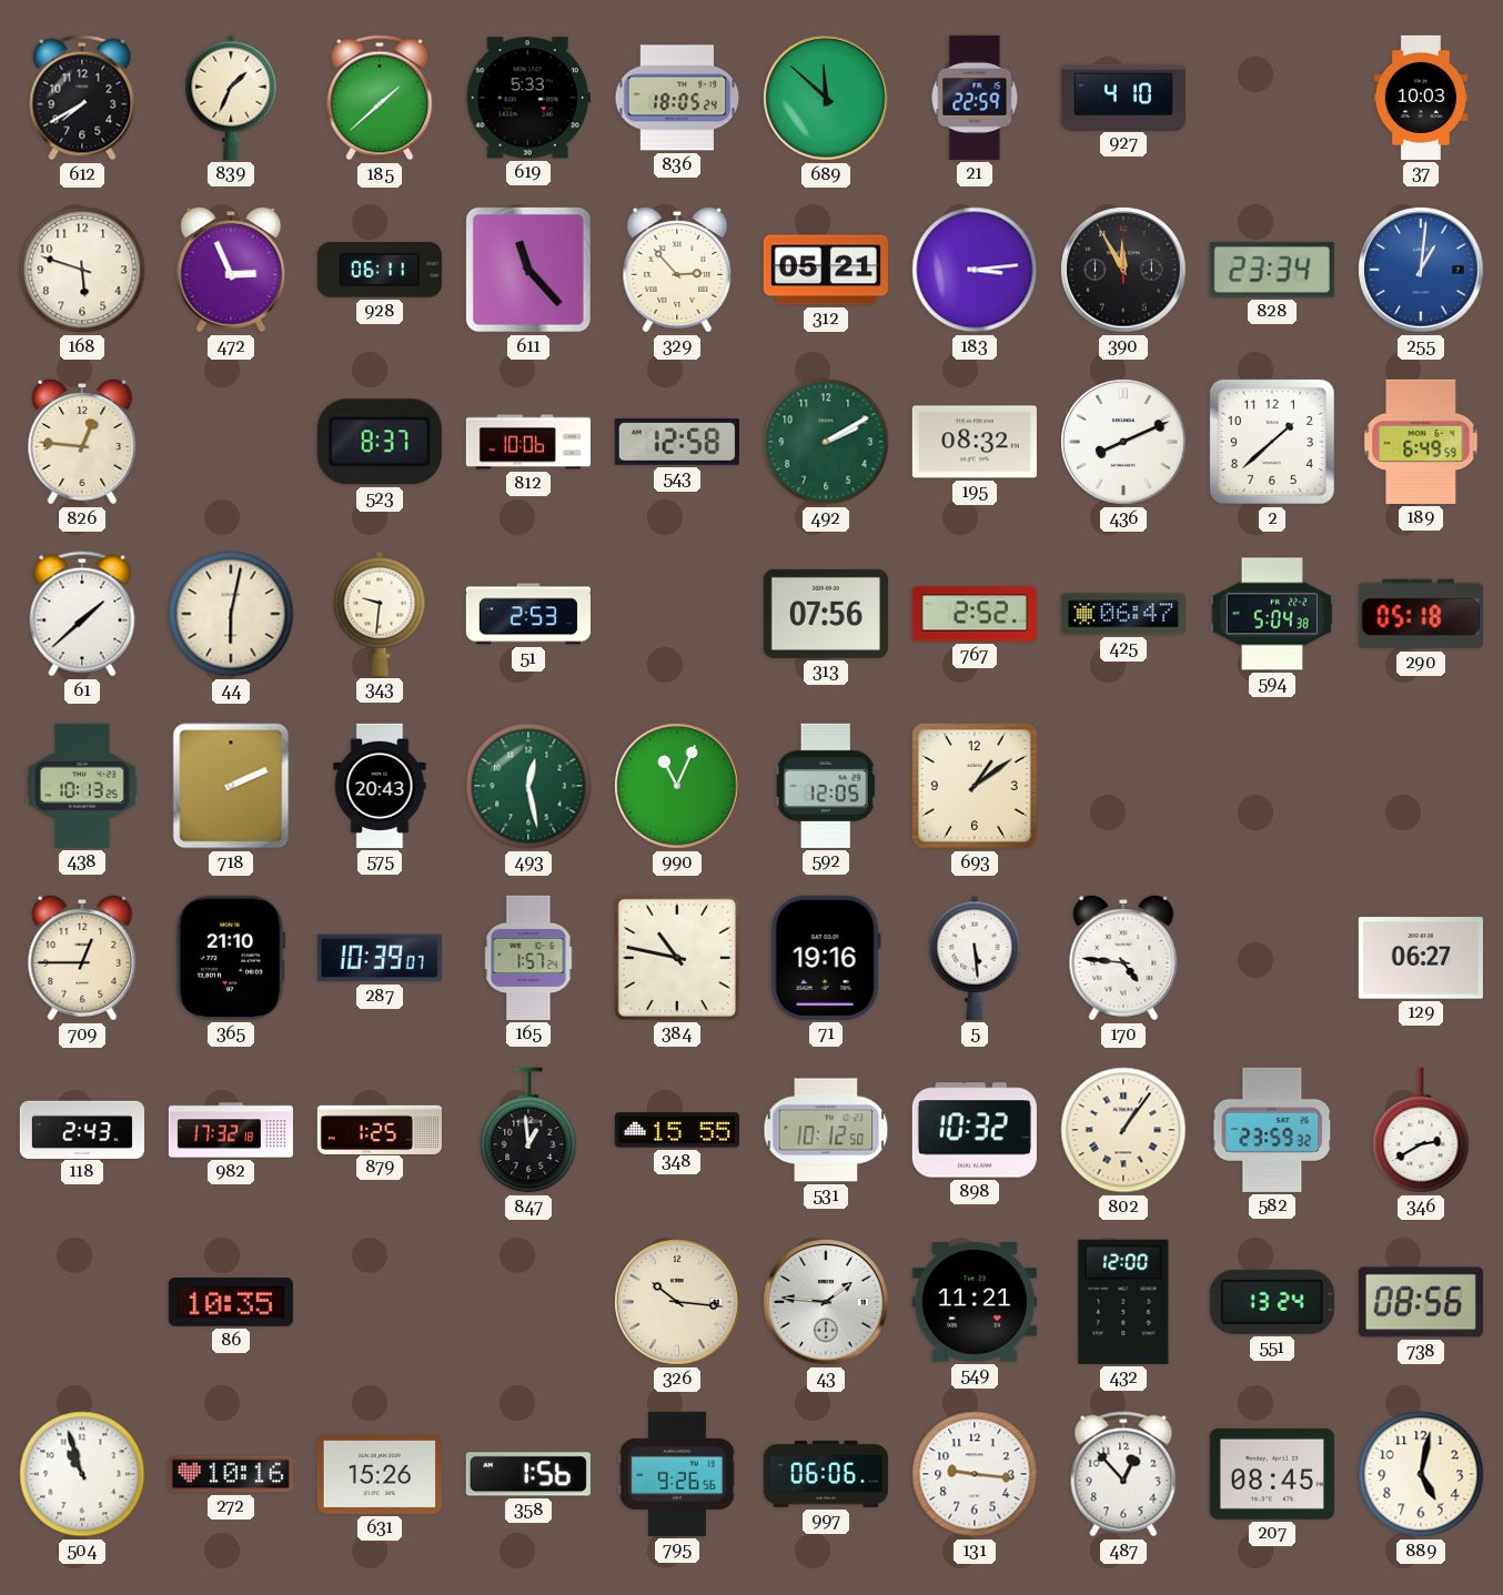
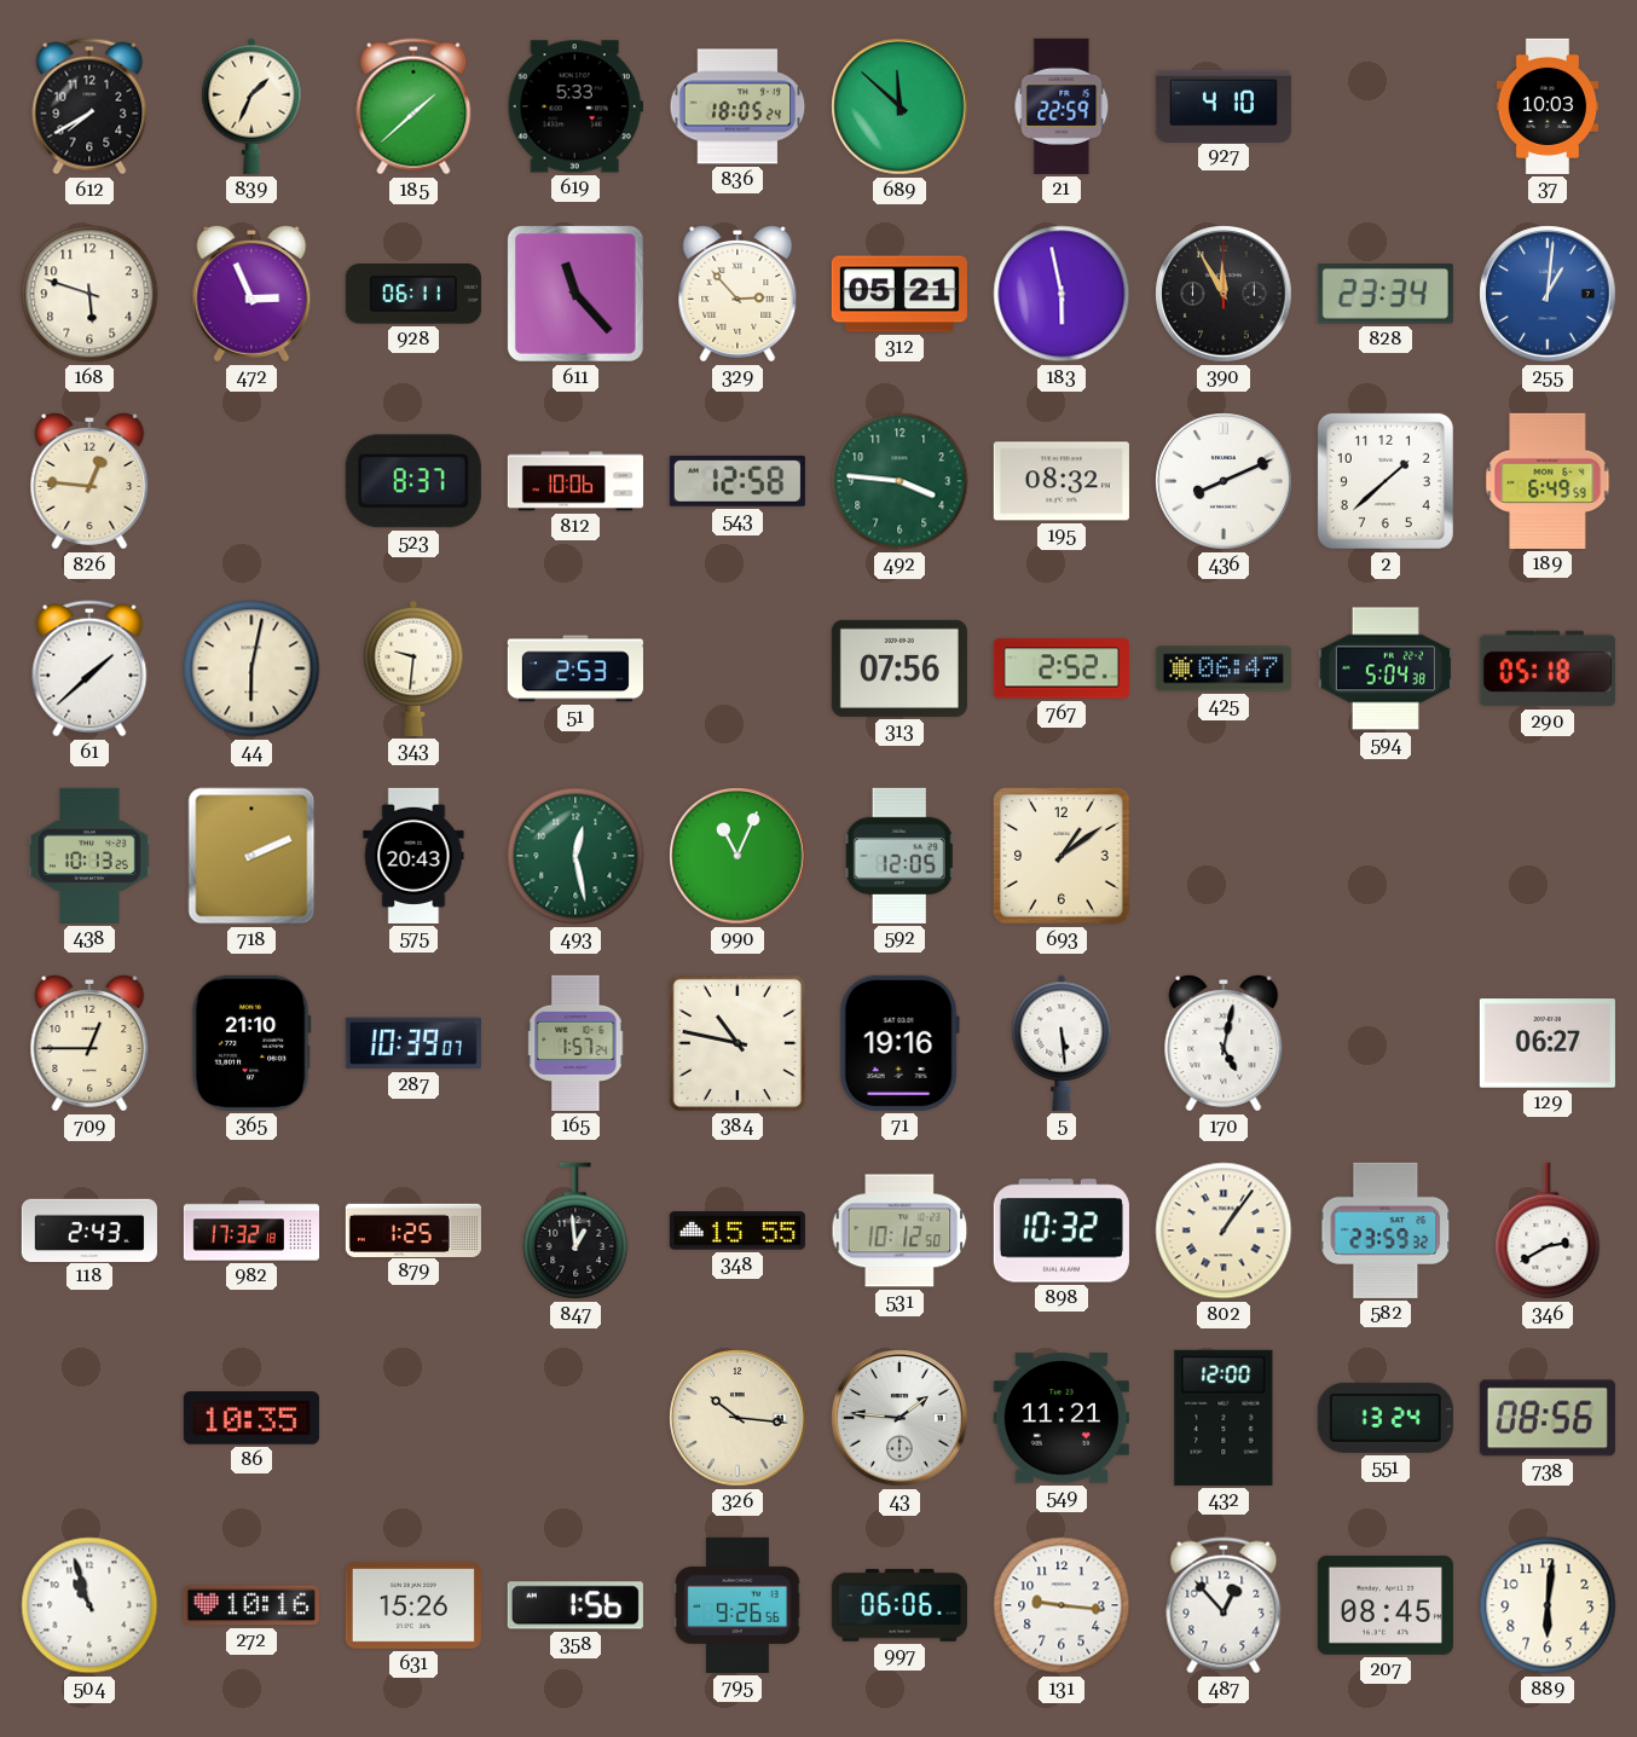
183: 3:14 -> 5:58
492: 2:10 -> 3:46
170: 4:46 -> 5:02
889: 5:02 -> 6:01
